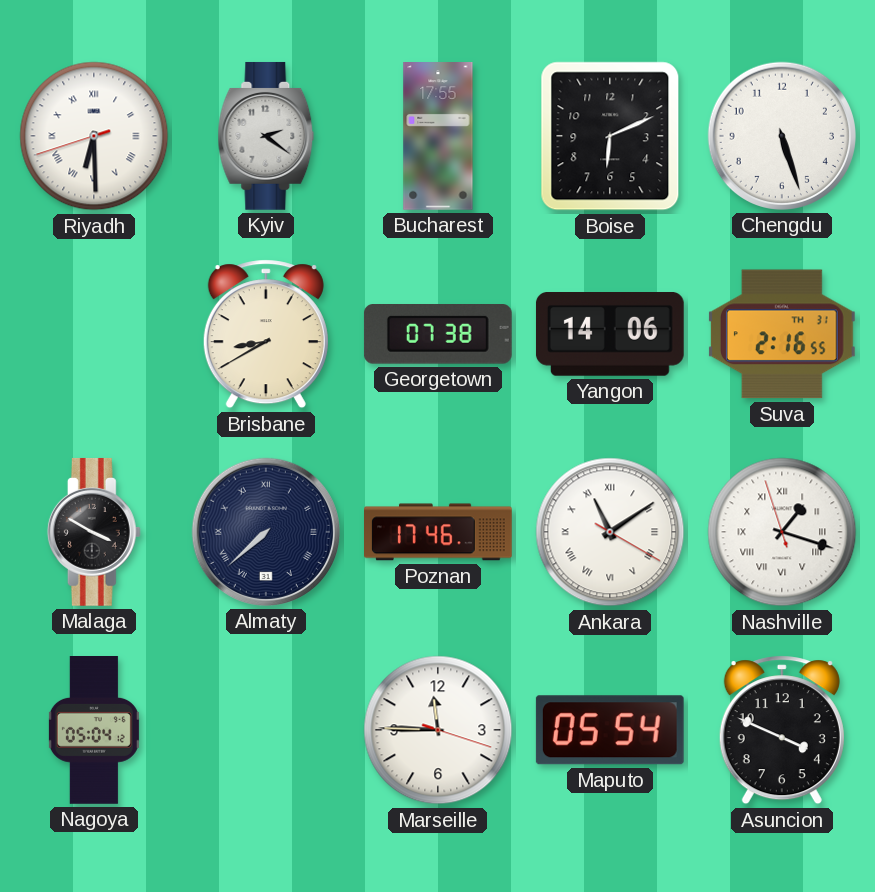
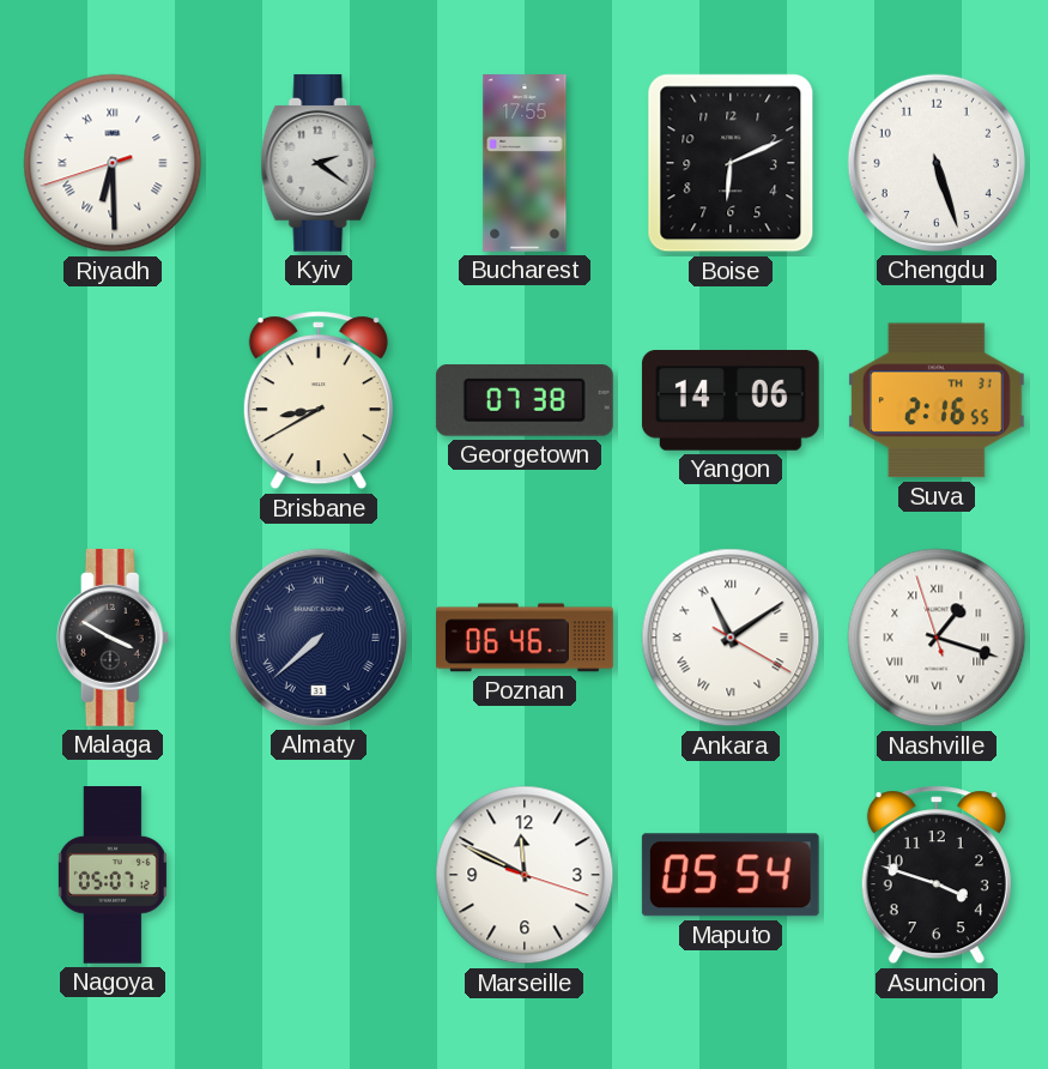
Poznan: 17:46 -> 06:46
Nagoya: 05:04 -> 05:07
Marseille: 11:45 -> 11:49
Asuncion: 3:49 -> 3:48
